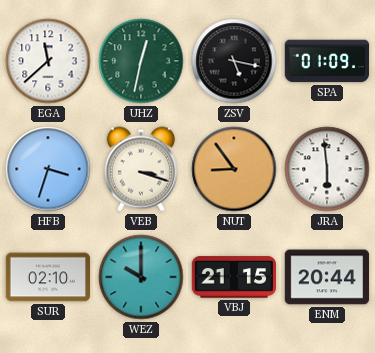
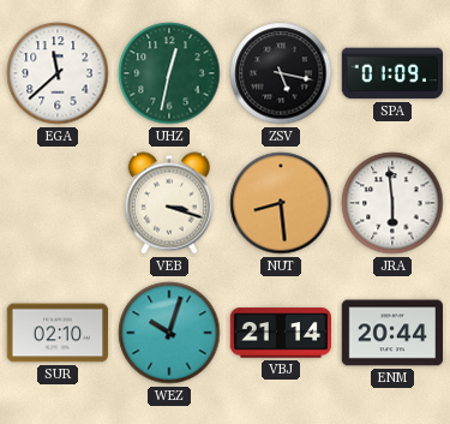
HFB: 3:33 -> none
NUT: 8:54 -> 8:29
WEZ: 10:00 -> 10:03
VBJ: 21:15 -> 21:14
